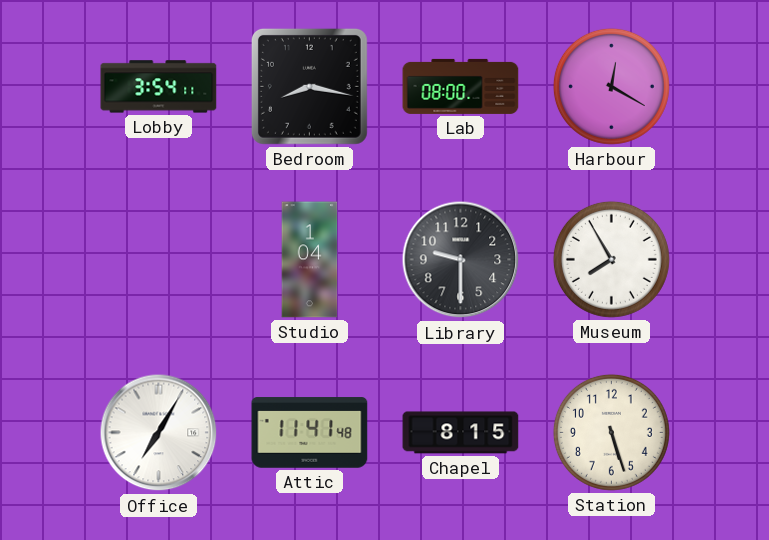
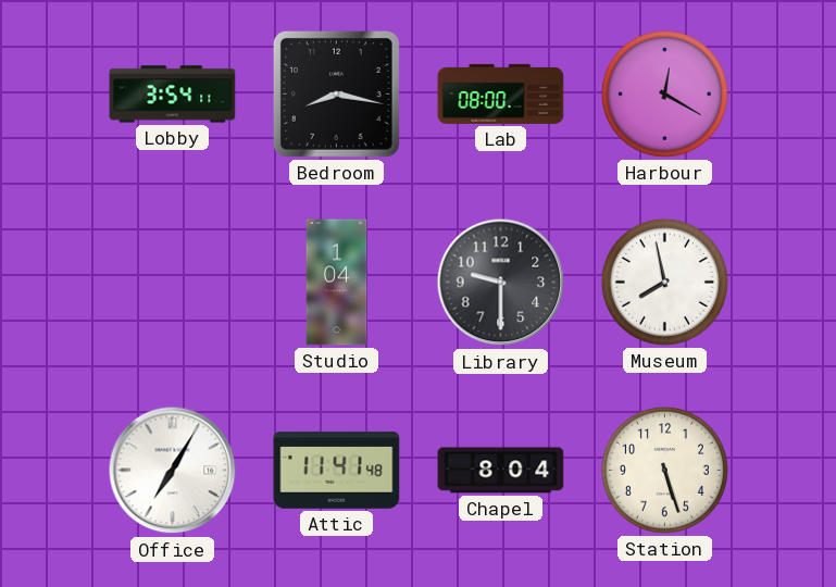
Museum: 7:55 -> 7:58
Chapel: 8:15 -> 8:04
